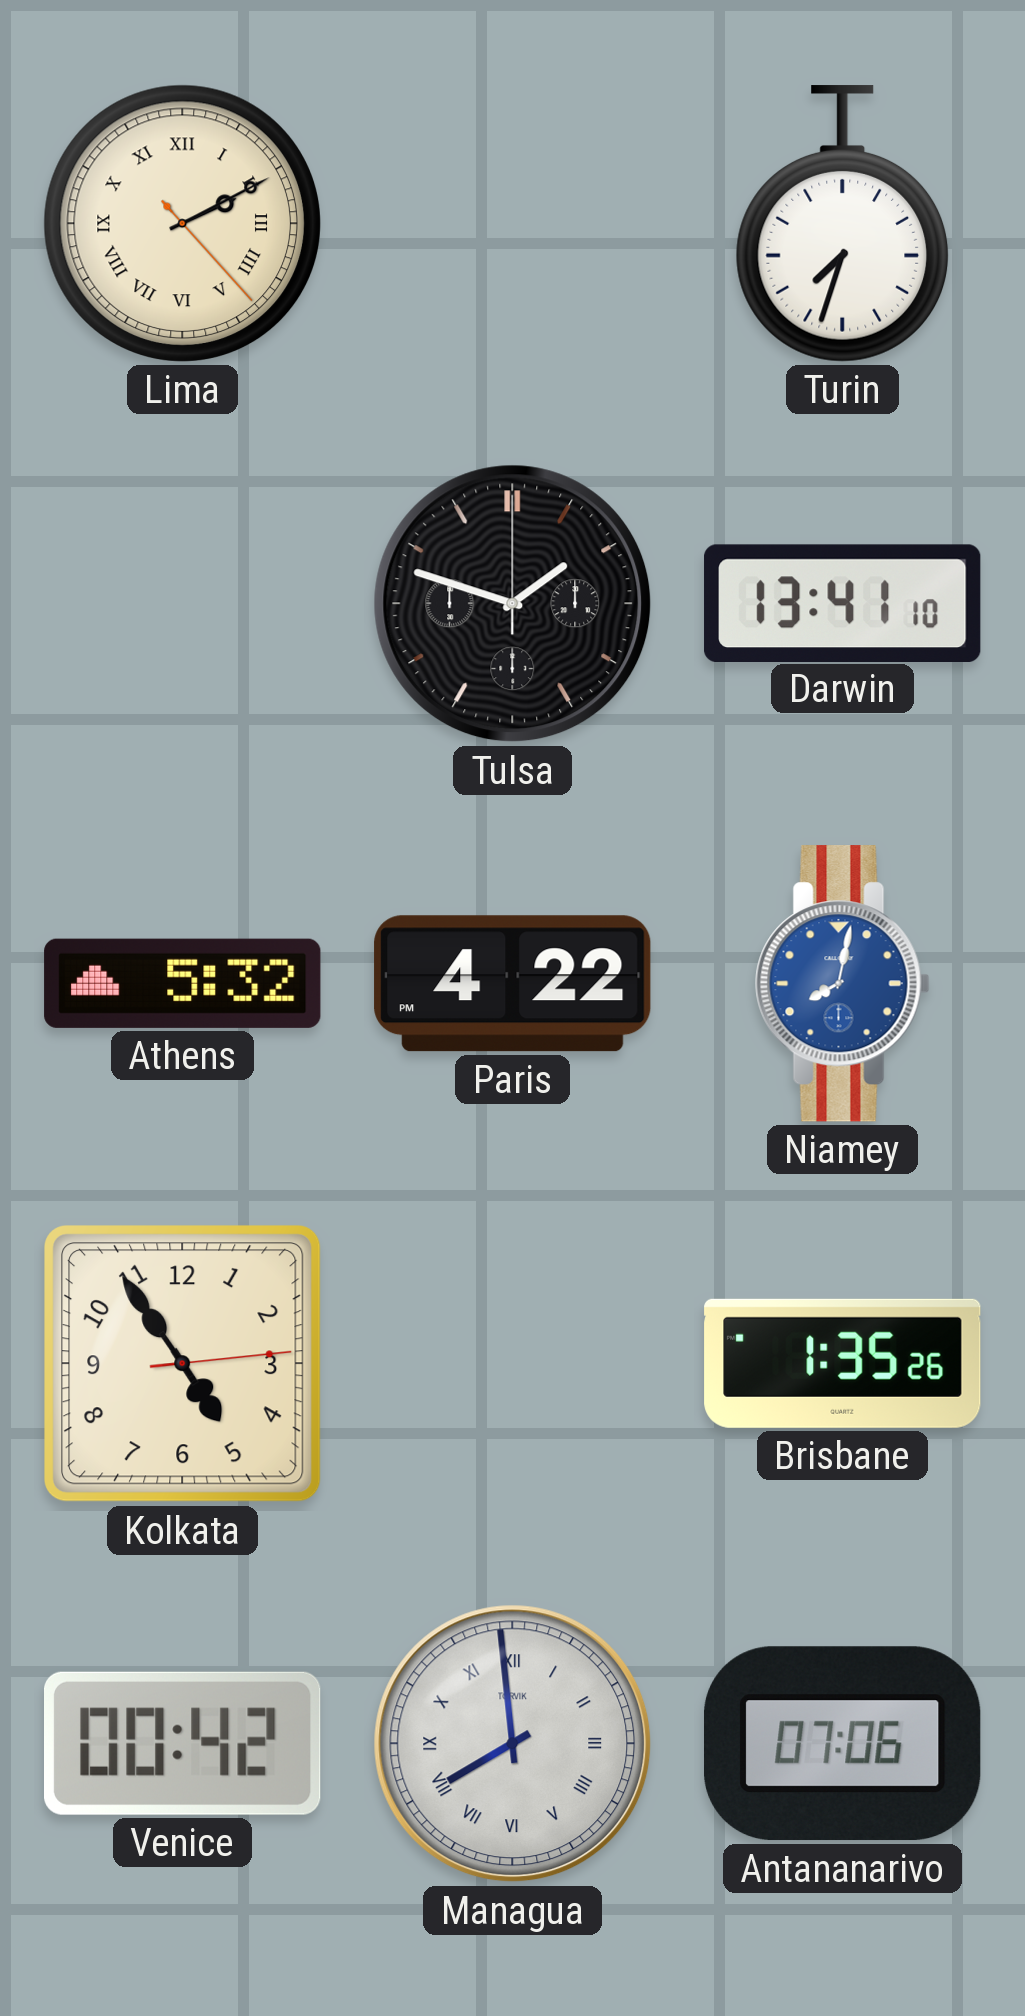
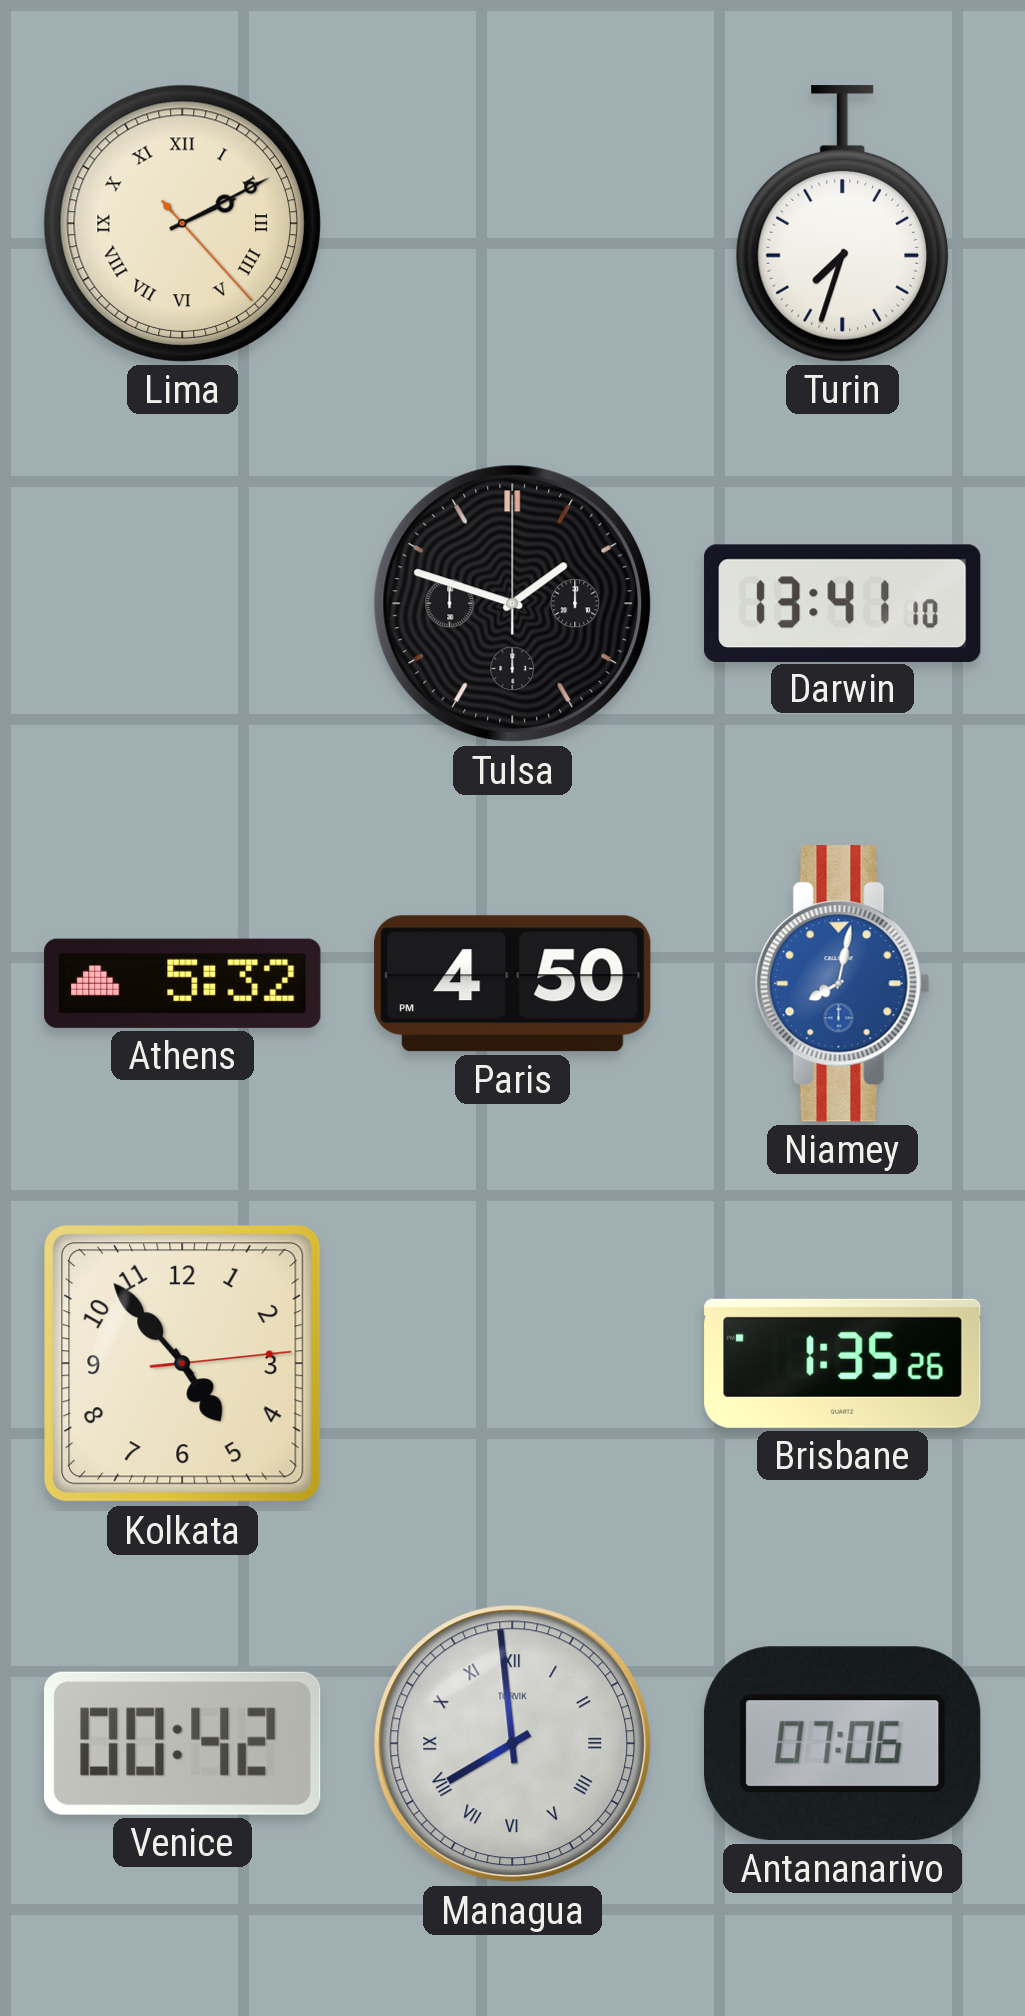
Paris: 4:22 -> 4:50
Kolkata: 4:54 -> 4:53
